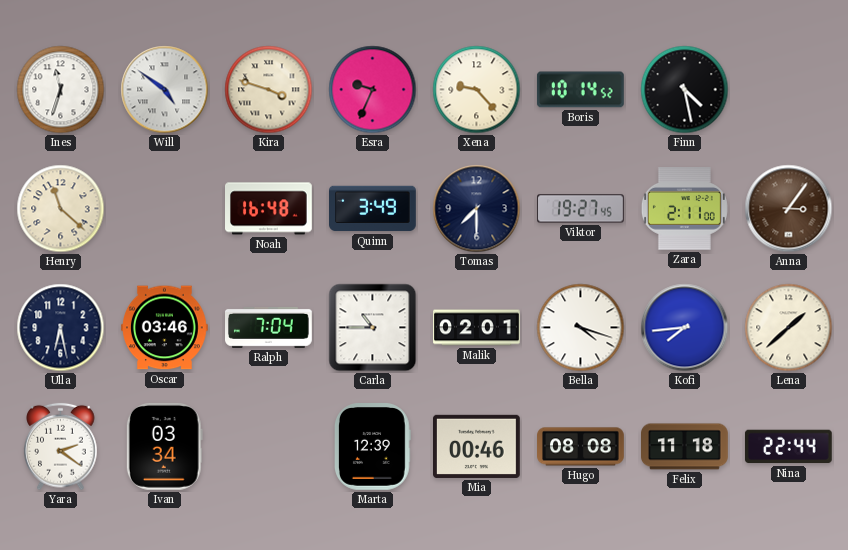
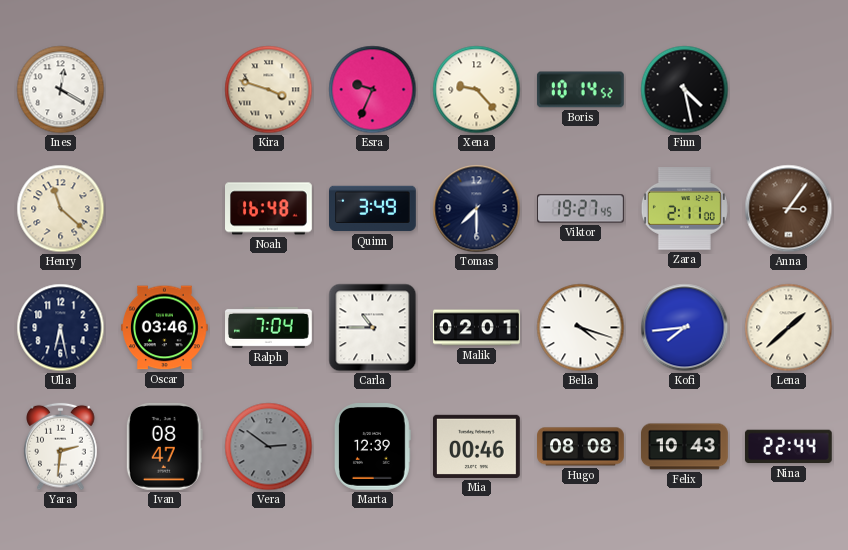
Ines: 11:33 -> 12:20
Will: 4:51 -> none
Yara: 2:21 -> 2:31
Ivan: 03:34 -> 08:47
Vera: none -> 2:51
Felix: 11:18 -> 10:43
